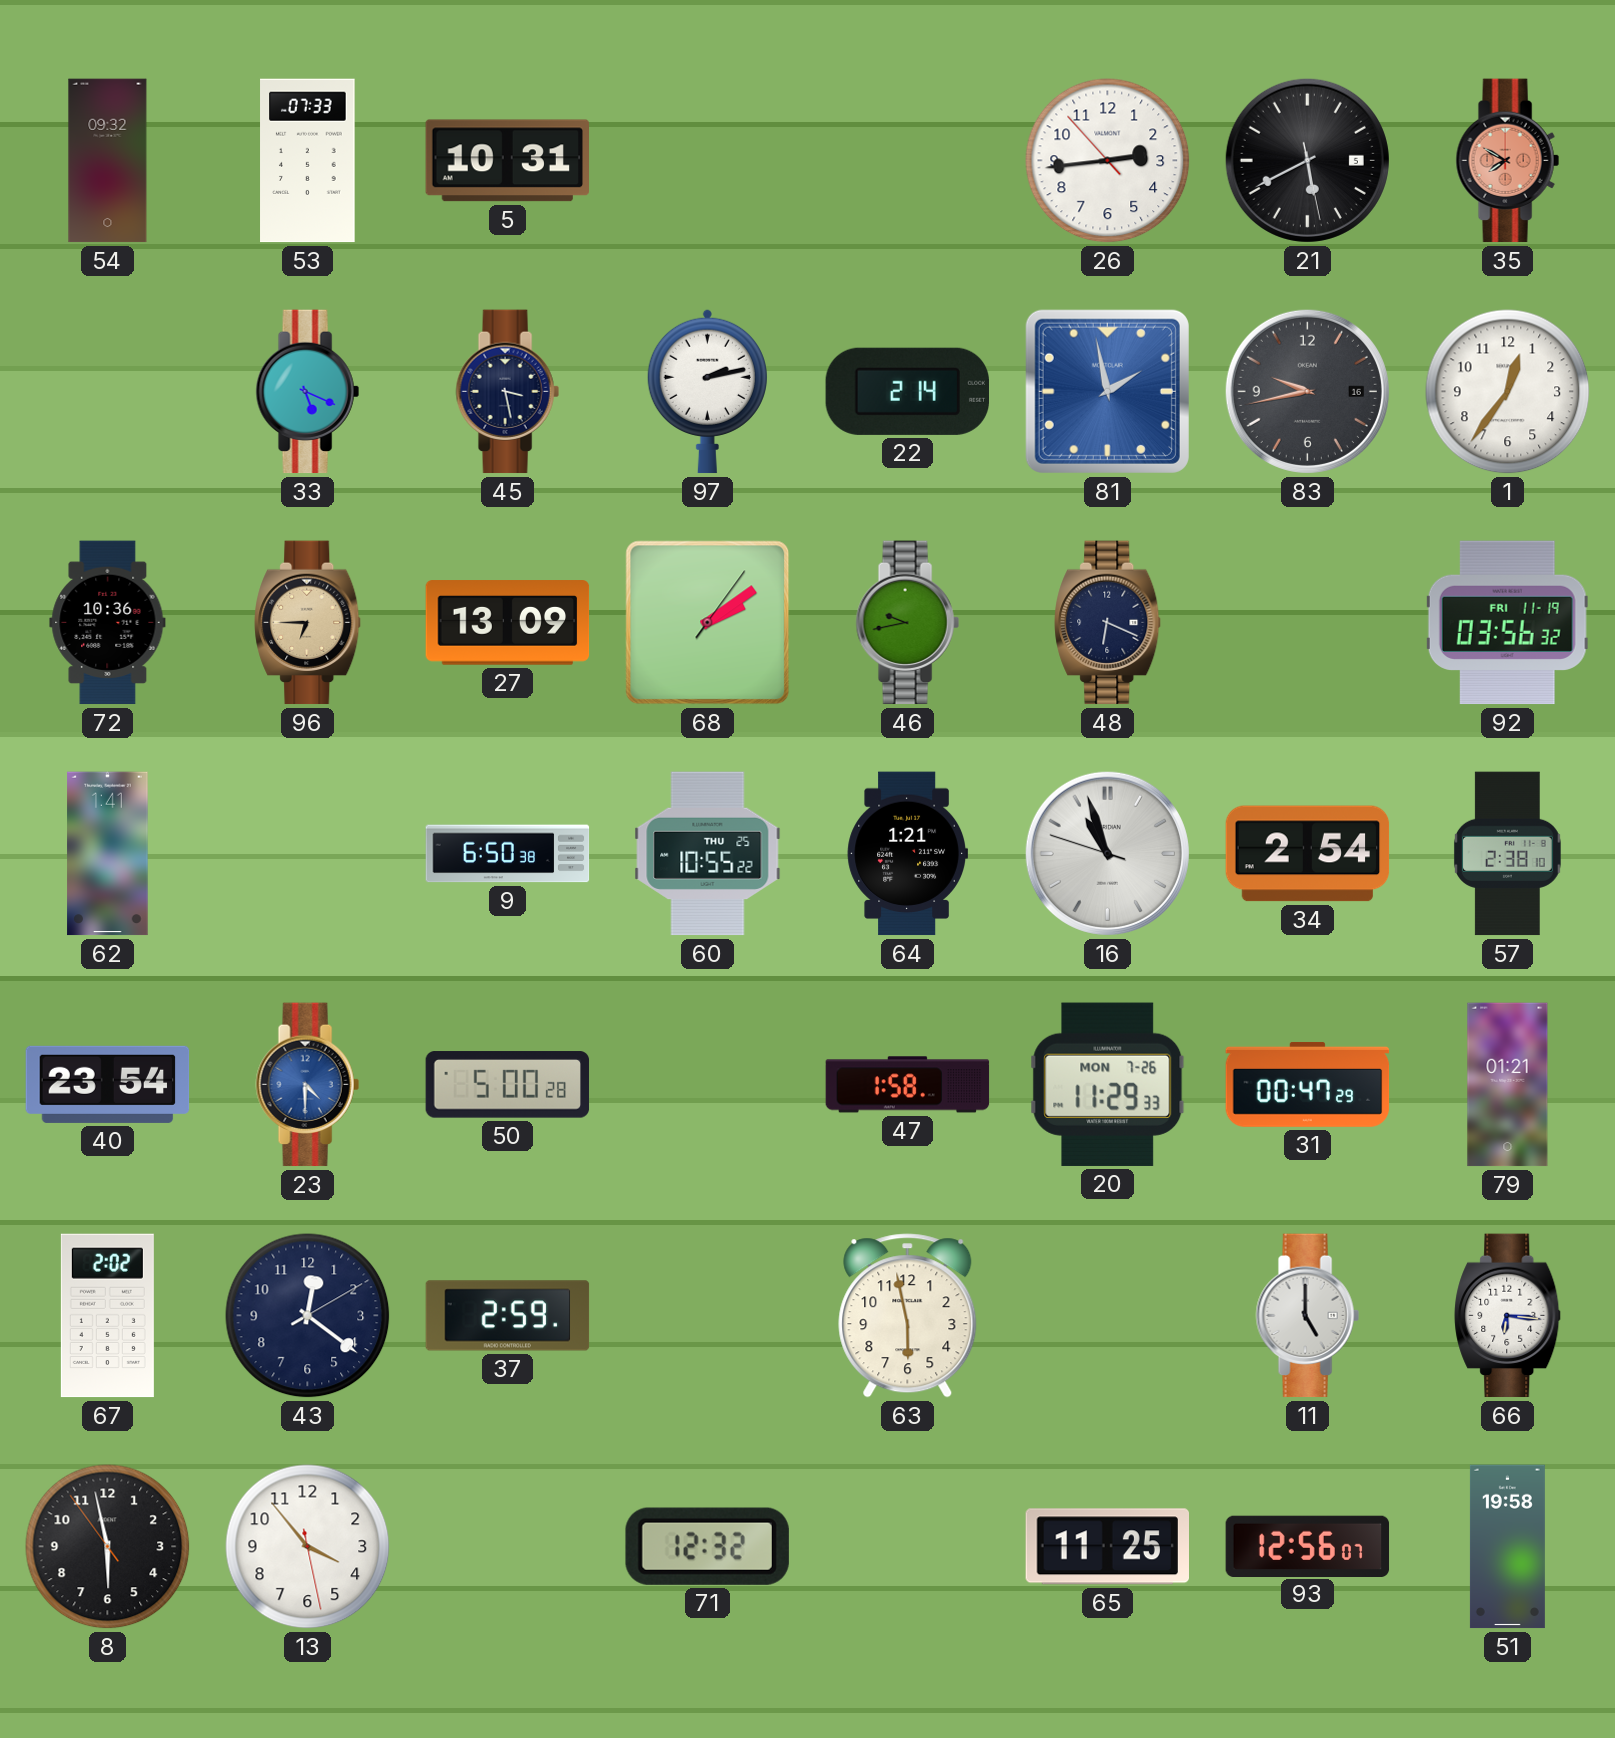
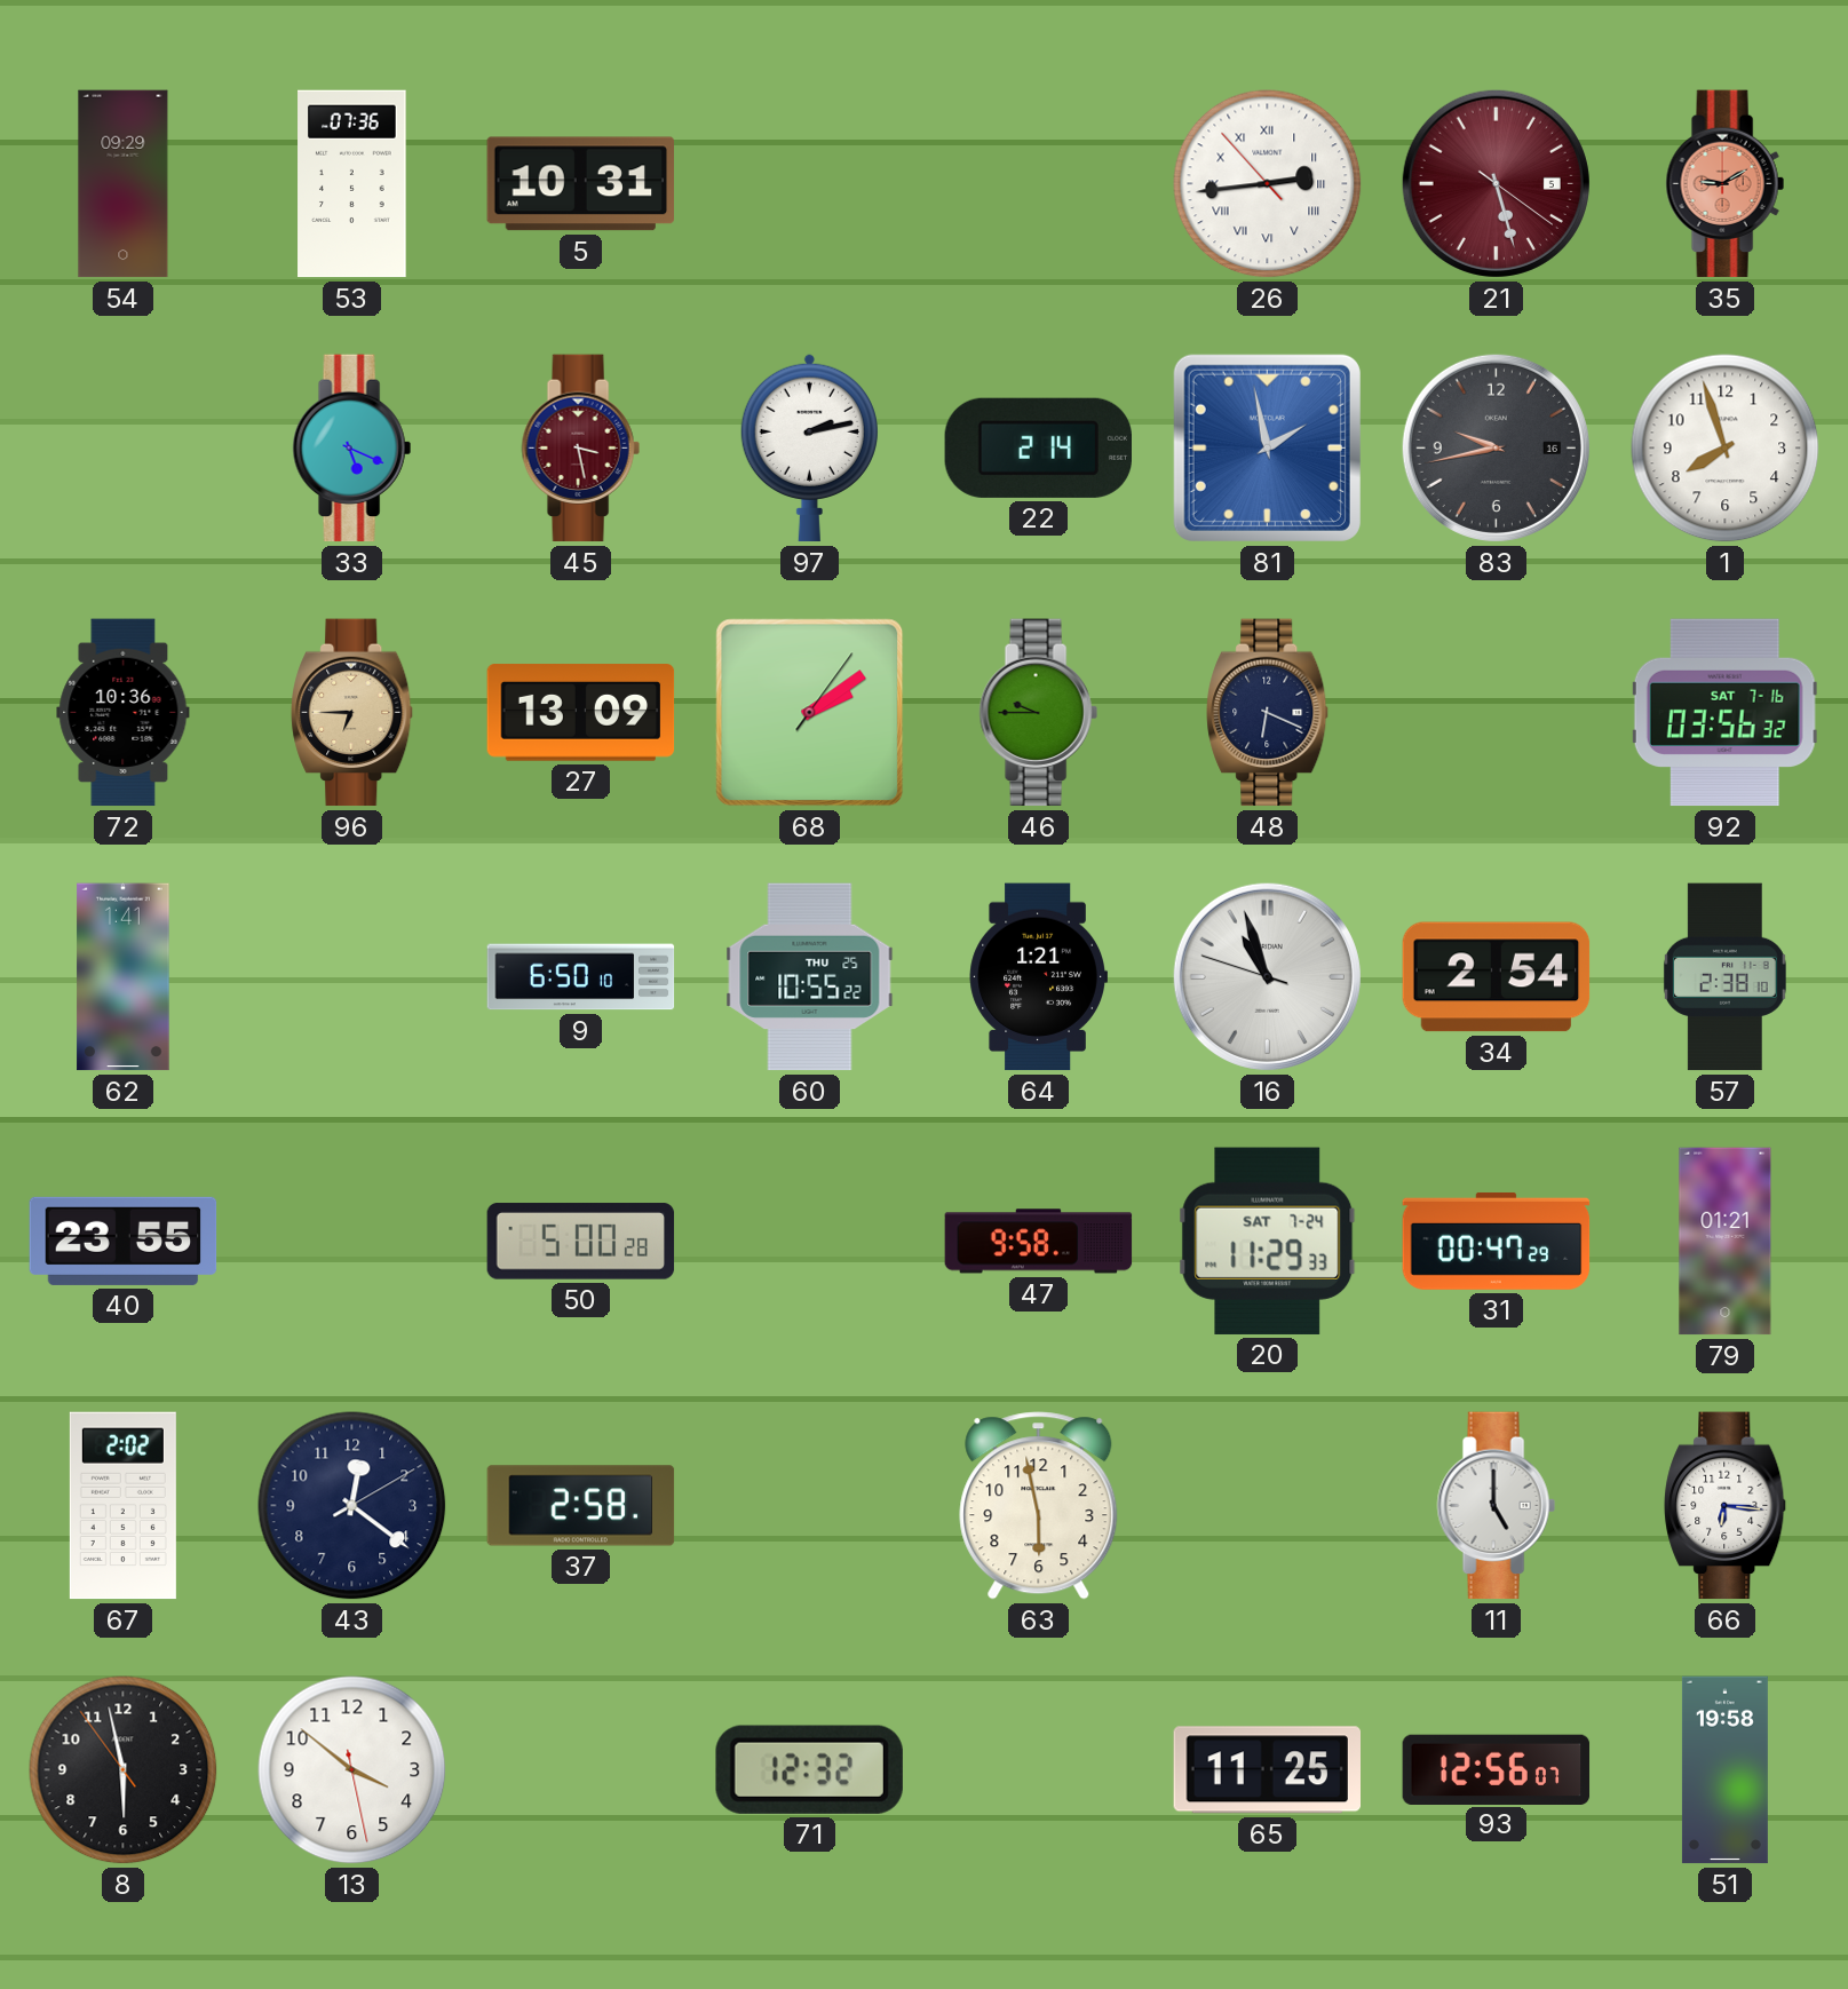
54: 09:32 -> 09:29
53: 07:33 -> 07:36
26 numerals: Arabic -> Roman
21: 5:40 -> 5:27
21 dial: black -> burgundy
35: 7:50 -> 9:10
45 dial: navy -> burgundy
1: 12:36 -> 7:57
46: 9:43 -> 9:45
92 date: FRI 11-19 -> SAT 7-16
9: 6:50:38 -> 6:50:10
40: 23:54 -> 23:55
23: 4:30 -> none
47: 1:58 -> 9:58
20 date: MON 7-26 -> SAT 7-24
37: 2:59 -> 2:58
13: 3:53 -> 3:51
